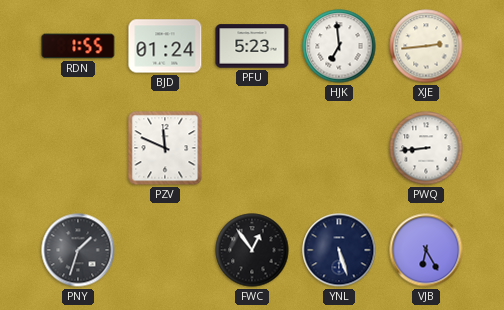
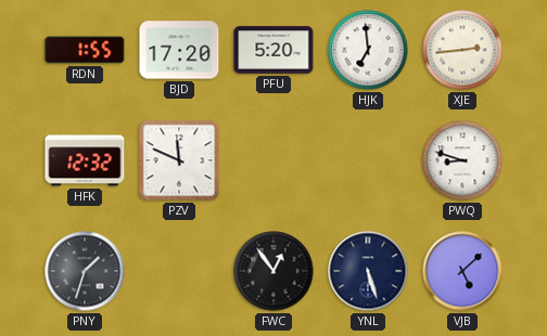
BJD: 01:24 -> 17:20
PFU: 5:23 -> 5:20
HFK: none -> 12:32
PWQ: 8:44 -> 8:48
VJB: 6:25 -> 5:08
